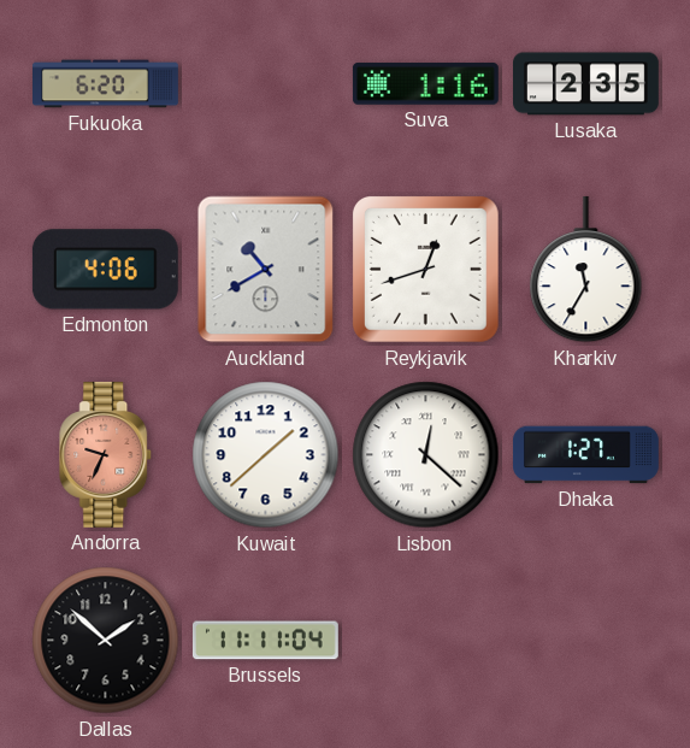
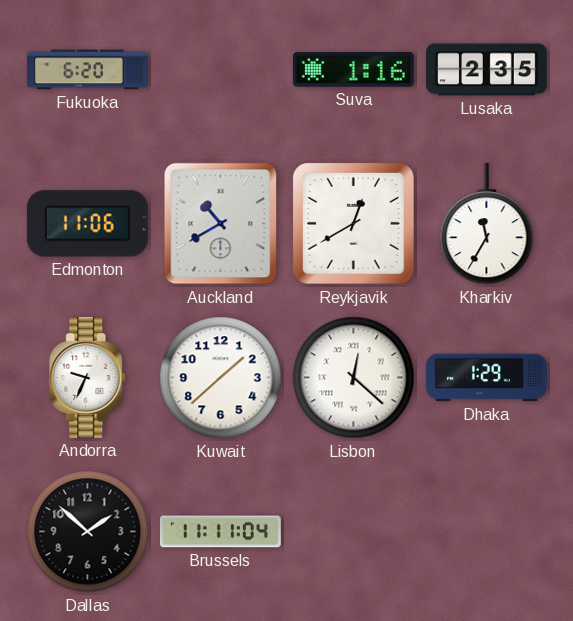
Edmonton: 4:06 -> 11:06
Reykjavik: 12:42 -> 12:40
Andorra dial: salmon -> white
Dhaka: 1:27 -> 1:29
